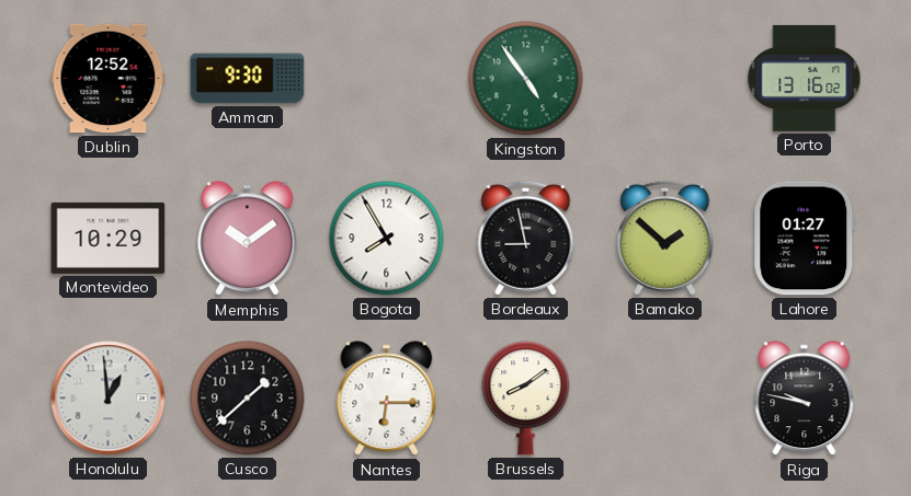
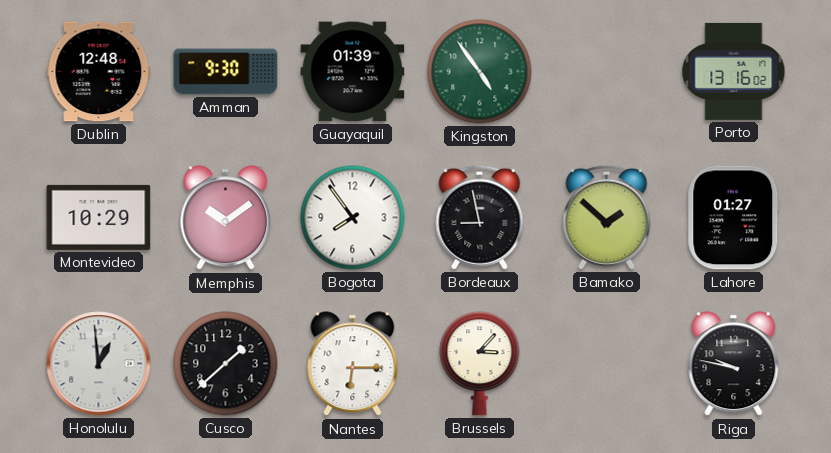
Dublin: 12:52 -> 12:48
Guayaquil: none -> 01:39
Bogota: 7:55 -> 7:54
Brussels: 8:09 -> 3:07
